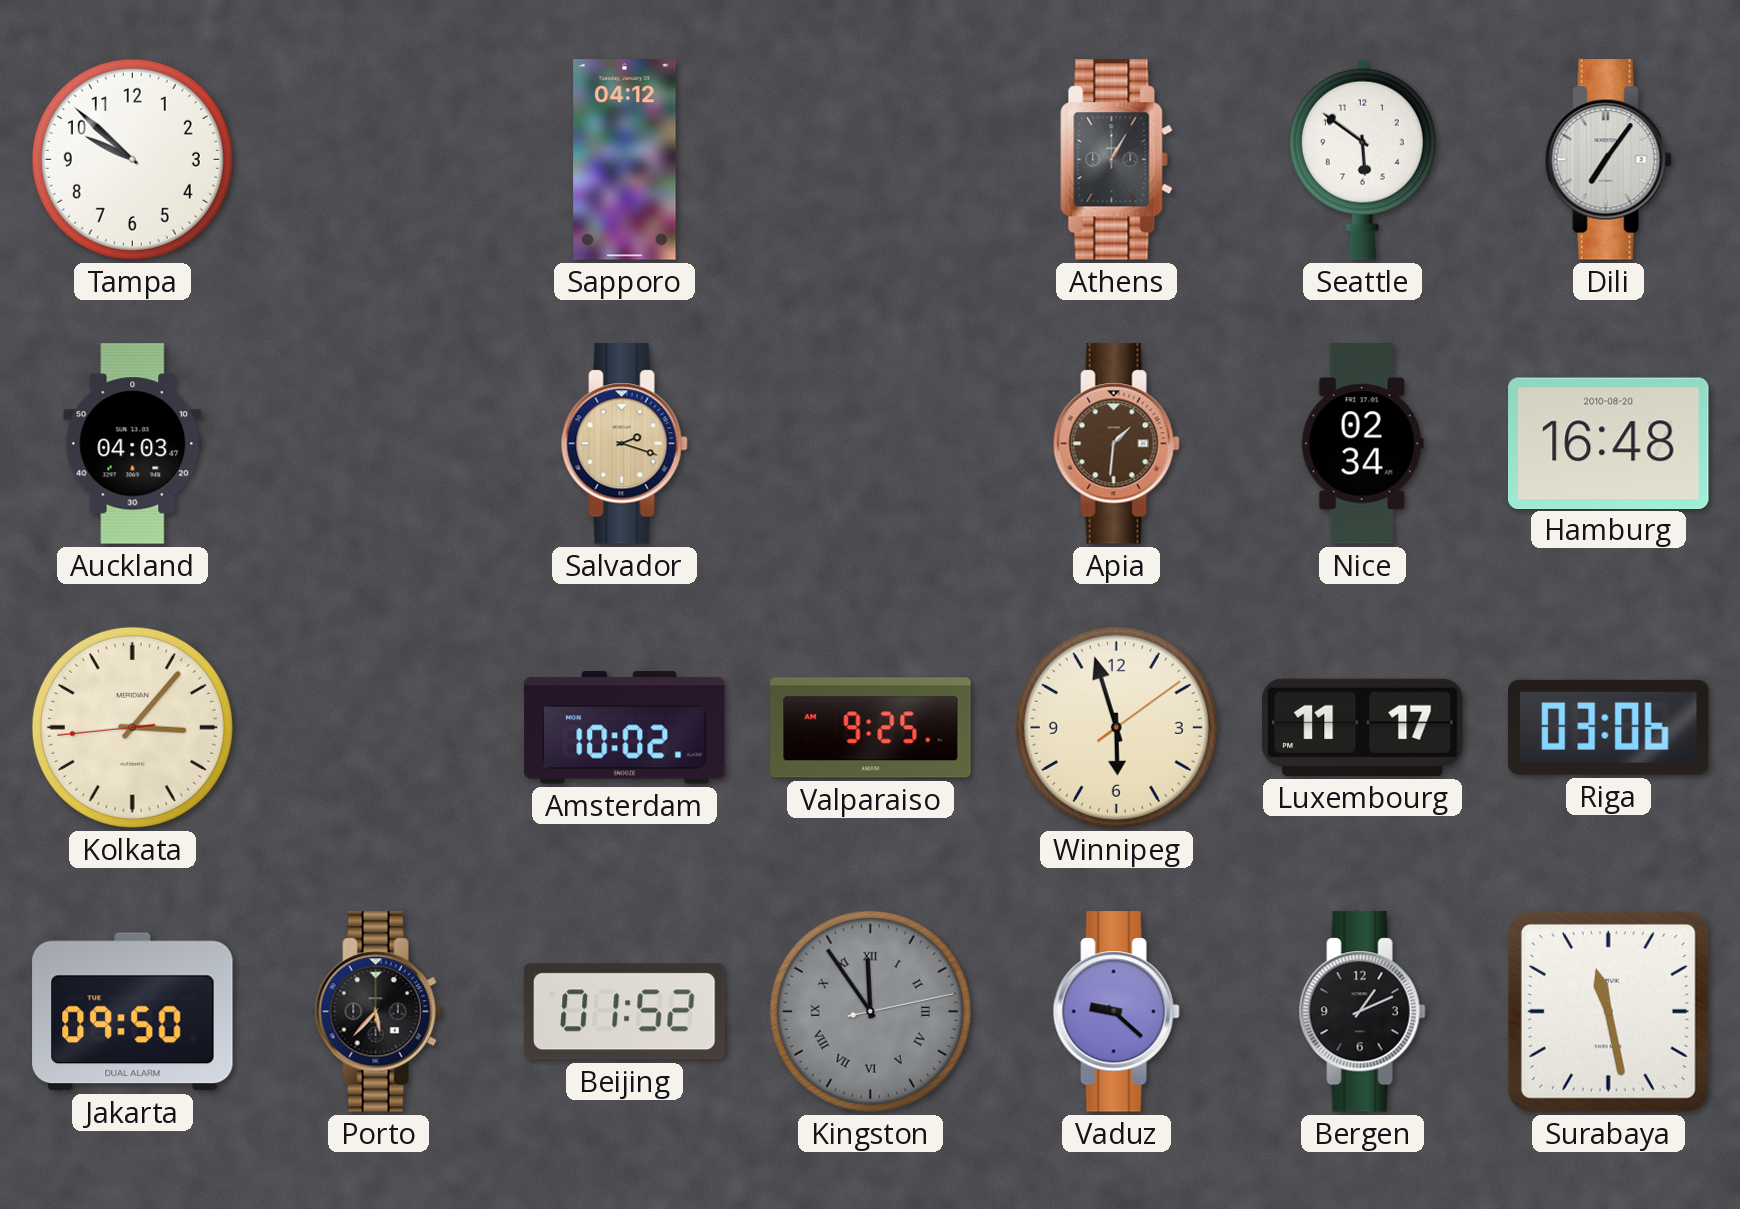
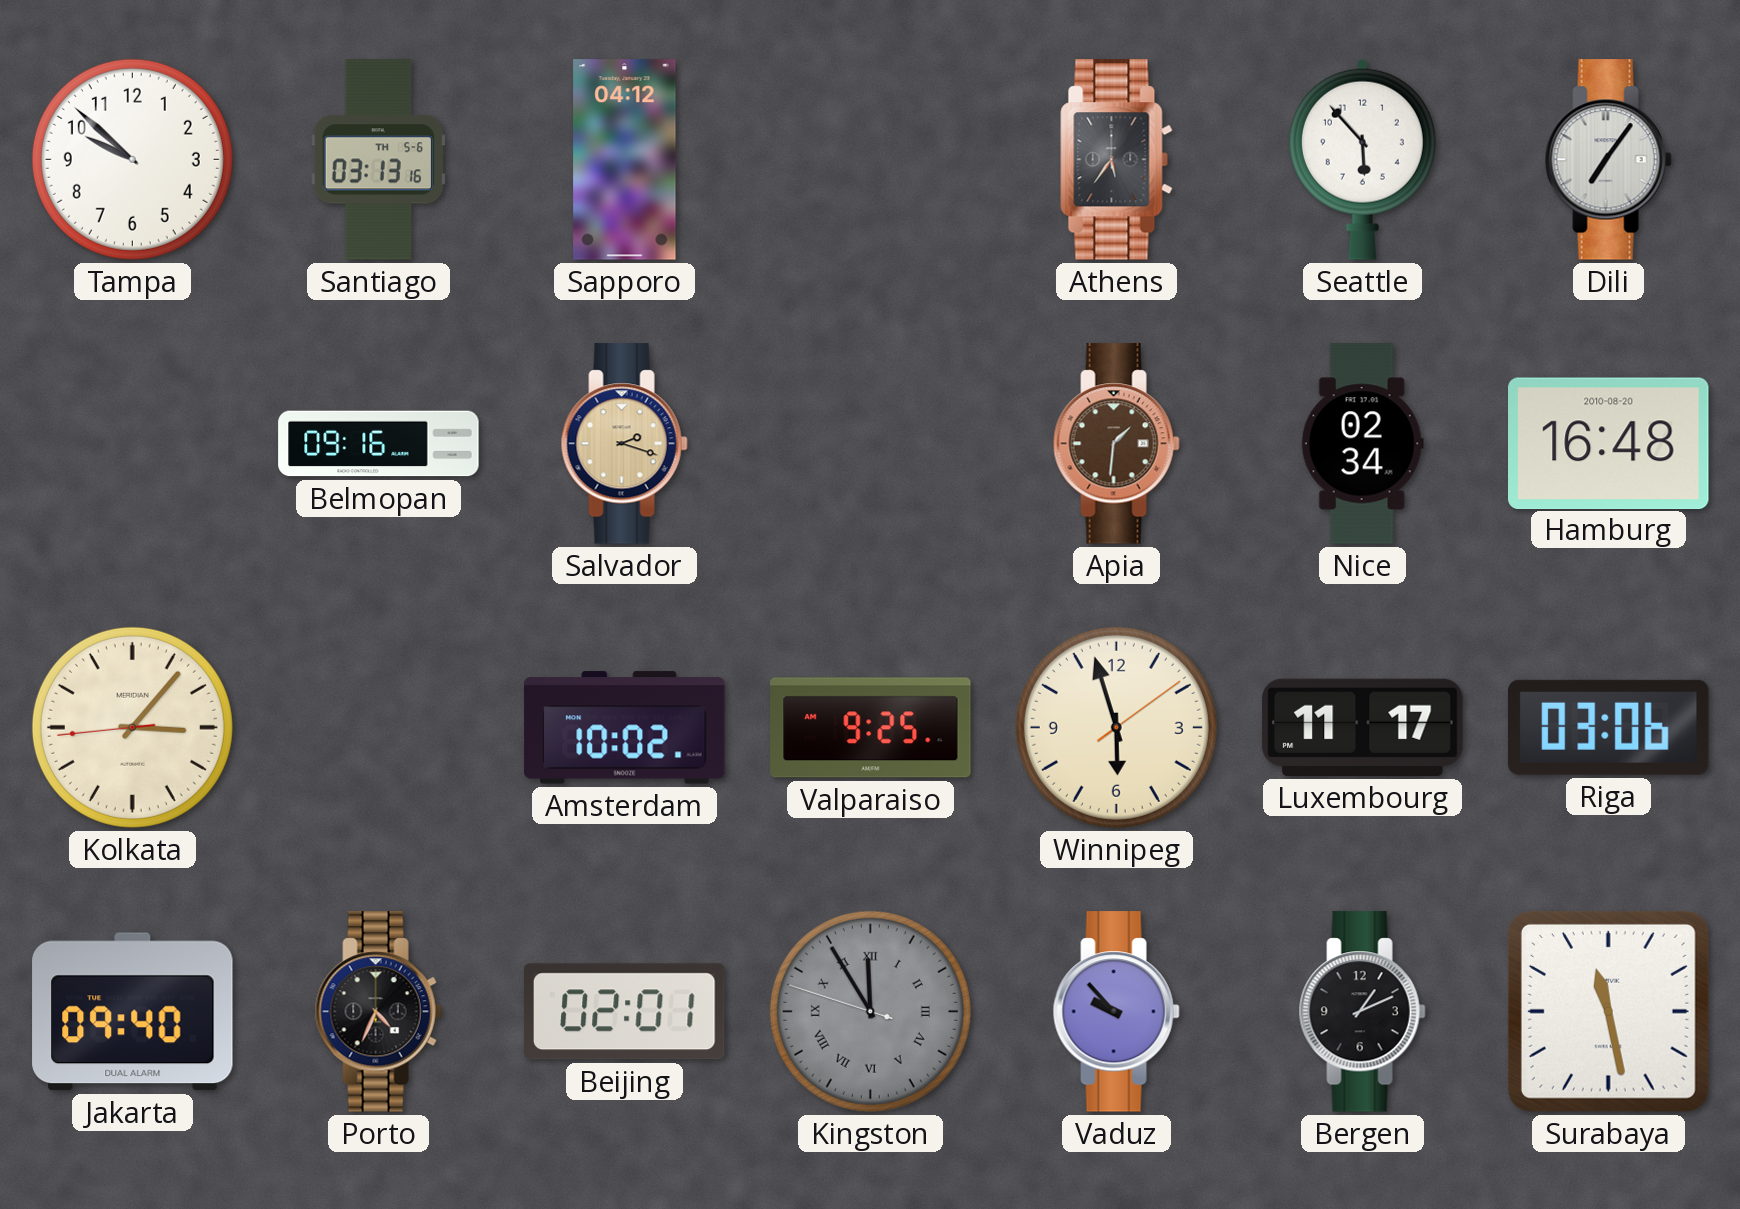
Santiago: none -> 03:13
Athens: 1:05 -> 5:36
Seattle: 5:51 -> 5:53
Auckland: 04:03 -> none
Belmopan: none -> 09:16
Jakarta: 09:50 -> 09:40
Porto: 5:37 -> 4:34
Beijing: 01:52 -> 02:01
Kingston: 11:54:13 -> 11:54:48
Vaduz: 9:22 -> 9:53
